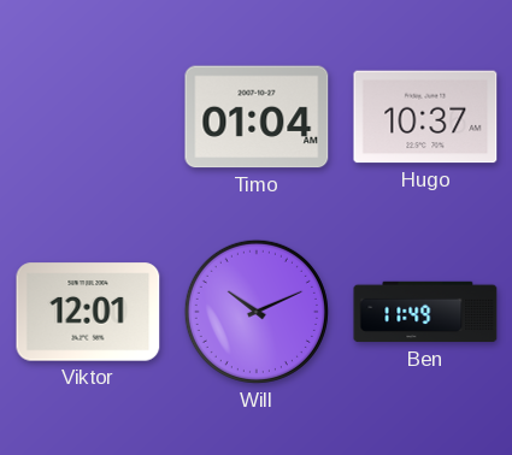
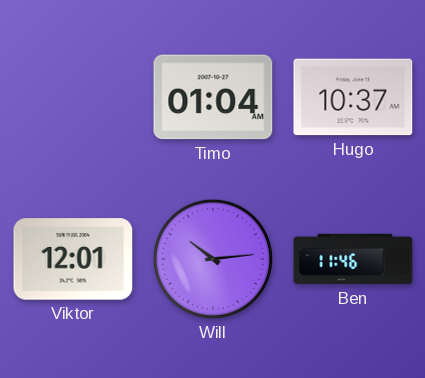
Will: 10:11 -> 10:14
Ben: 11:49 -> 11:46
